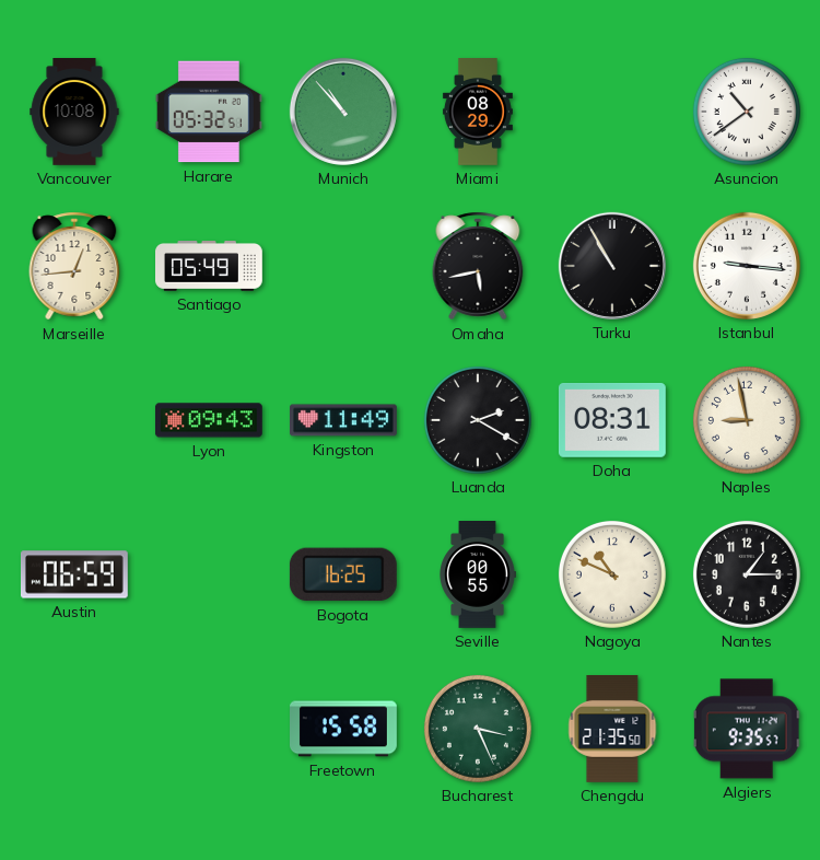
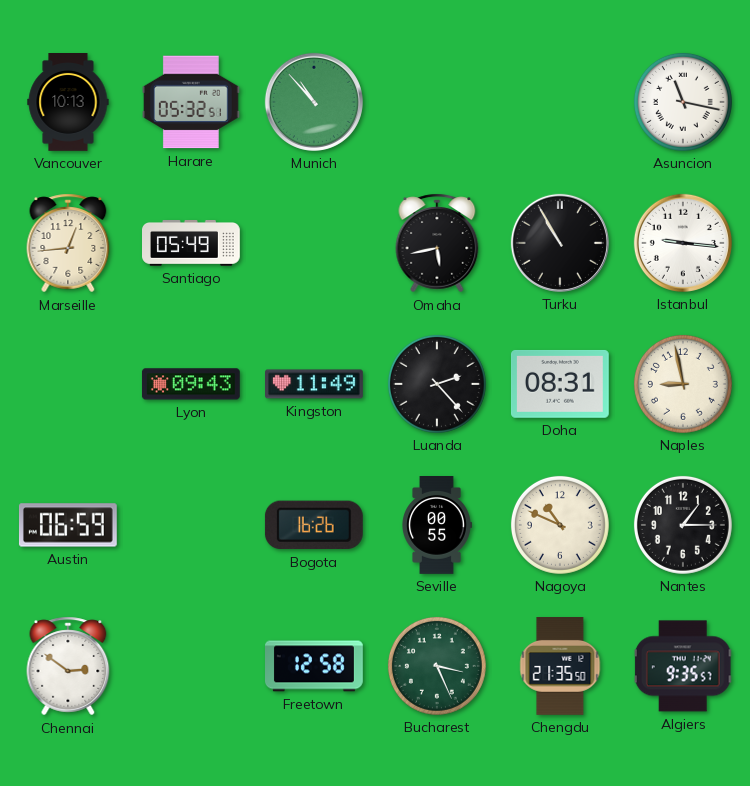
Vancouver: 10:08 -> 10:13
Miami: 08:29 -> none
Asuncion: 10:39 -> 11:17
Luanda: 2:20 -> 2:23
Bogota: 16:25 -> 16:26
Chennai: none -> 2:51
Freetown: 15:58 -> 12:58
